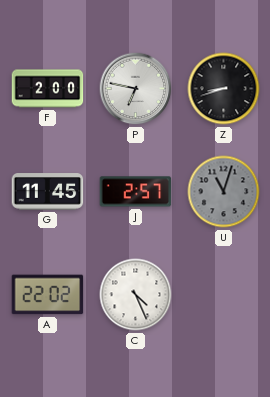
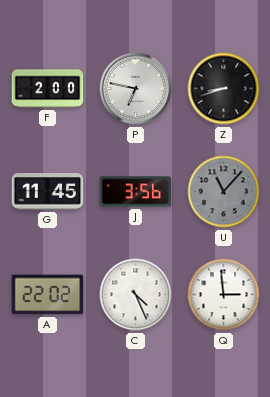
J: 2:57 -> 3:56
U: 11:03 -> 11:07
Q: none -> 2:59
